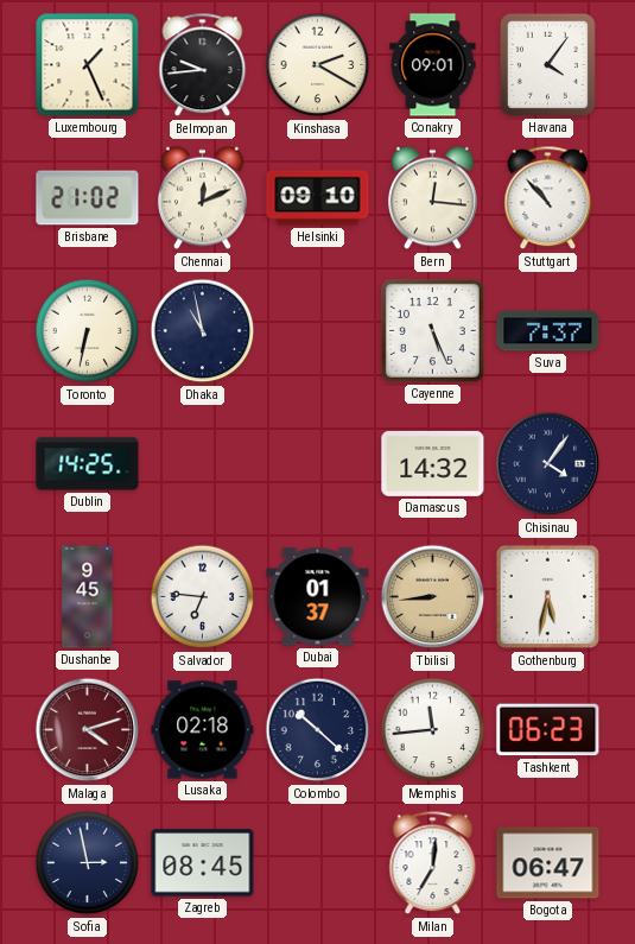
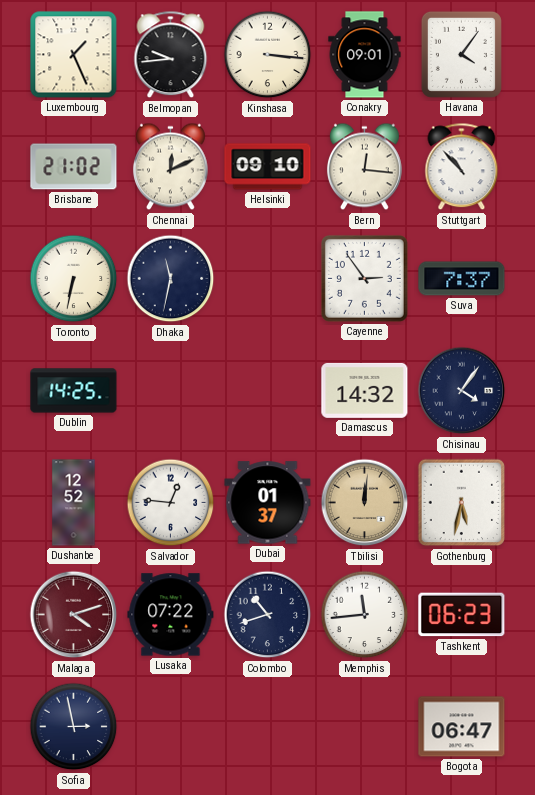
Kinshasa: 2:20 -> 3:16
Dhaka: 10:58 -> 11:32
Cayenne: 5:26 -> 2:54
Dushanbe: 9:45 -> 12:52
Salvador: 6:46 -> 12:46
Tbilisi: 8:44 -> 12:01
Lusaka: 02:18 -> 07:22
Colombo: 10:22 -> 10:42
Zagreb: 08:45 -> none
Milan: 7:01 -> none
